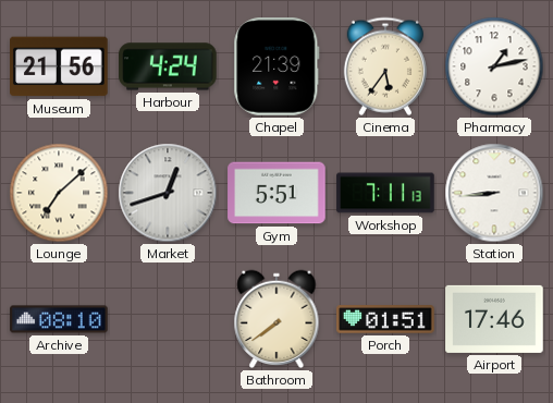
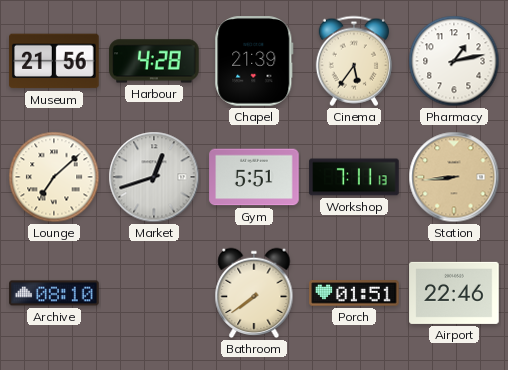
Harbour: 4:24 -> 4:28
Station dial: white -> champagne
Airport: 17:46 -> 22:46
